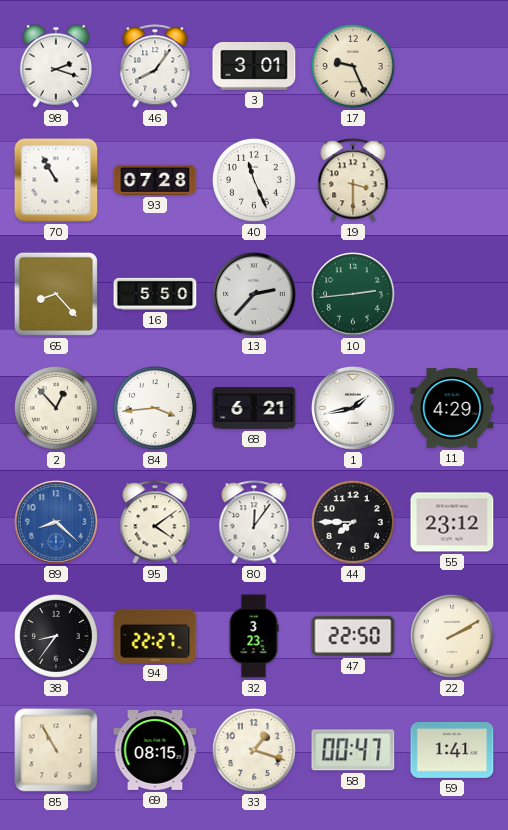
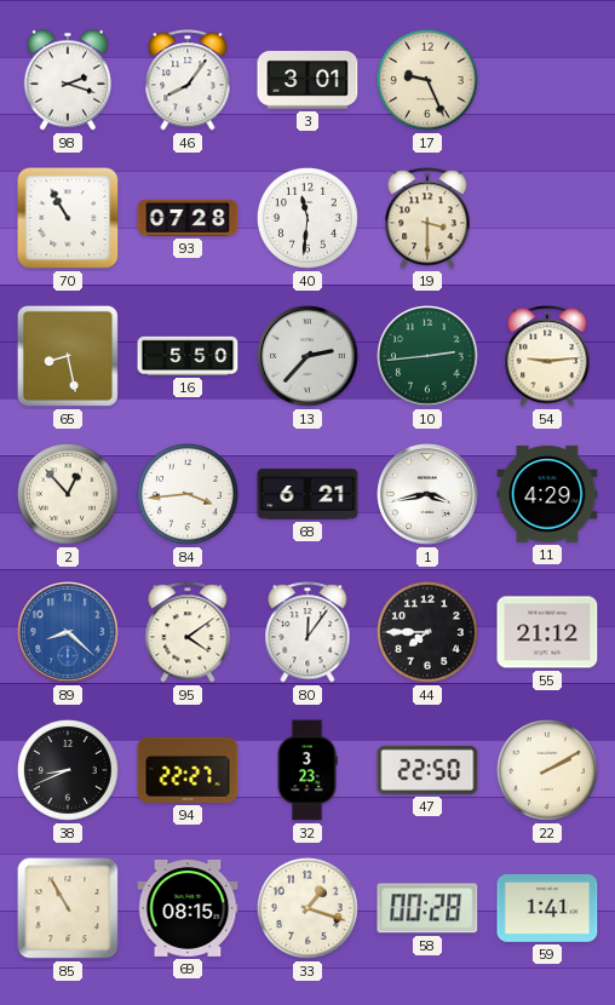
40: 11:26 -> 11:31
65: 8:23 -> 8:28
54: none -> 9:14
1: 1:43 -> 3:43
55: 23:12 -> 21:12
38: 8:36 -> 8:41
58: 00:47 -> 00:28
